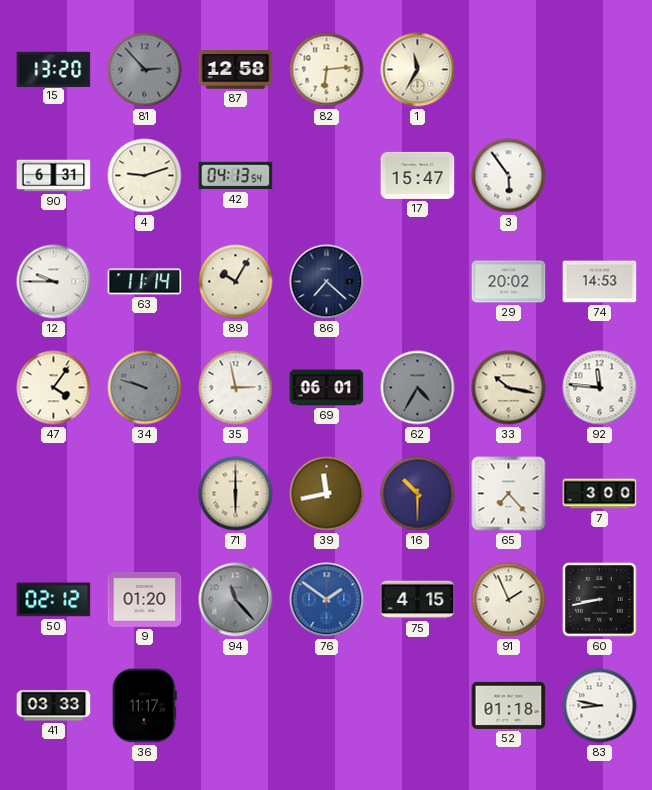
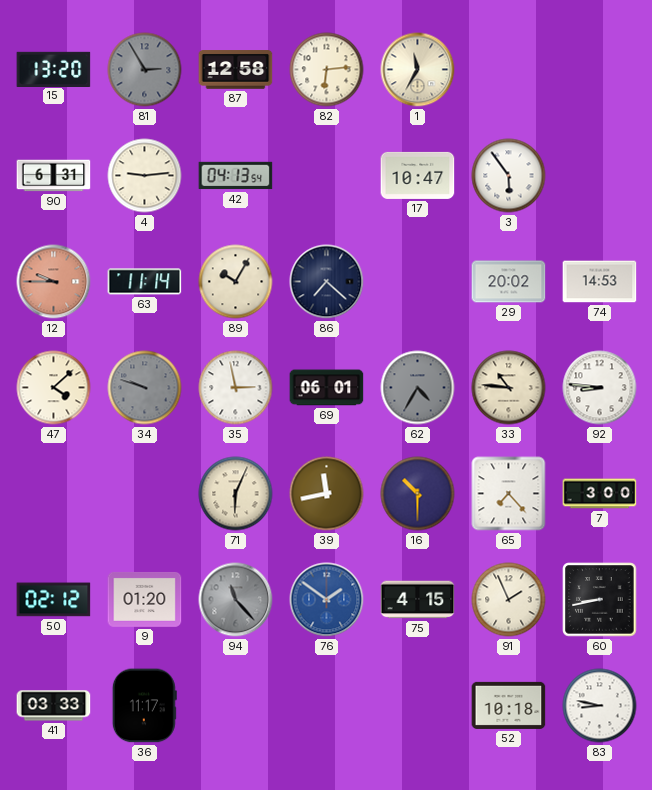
81: 2:53 -> 2:55
4: 9:12 -> 9:14
17: 15:47 -> 10:47
12 dial: white -> salmon
47: 4:06 -> 4:08
33: 10:17 -> 10:46
92: 11:46 -> 8:46
71: 6:00 -> 6:04
52: 01:18 -> 10:18
